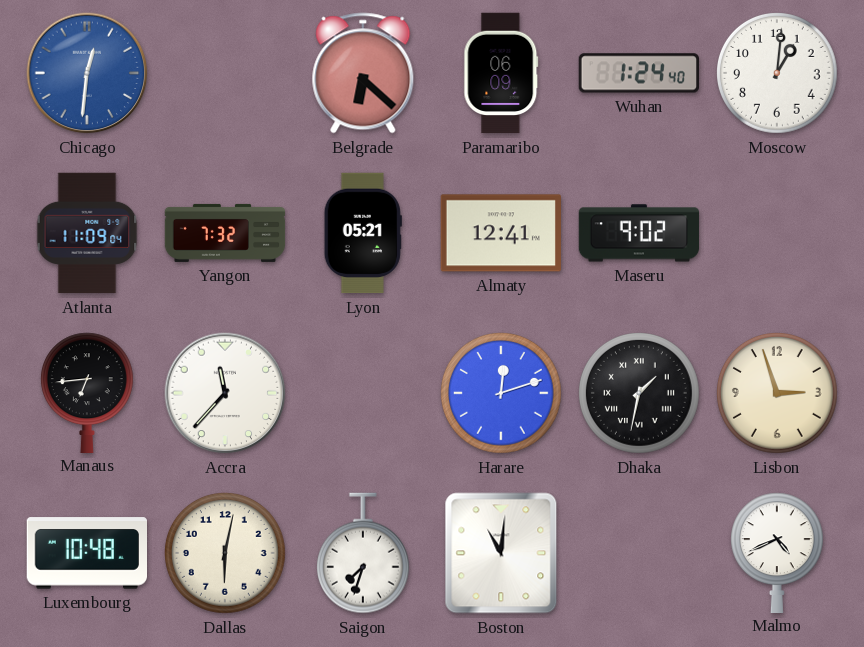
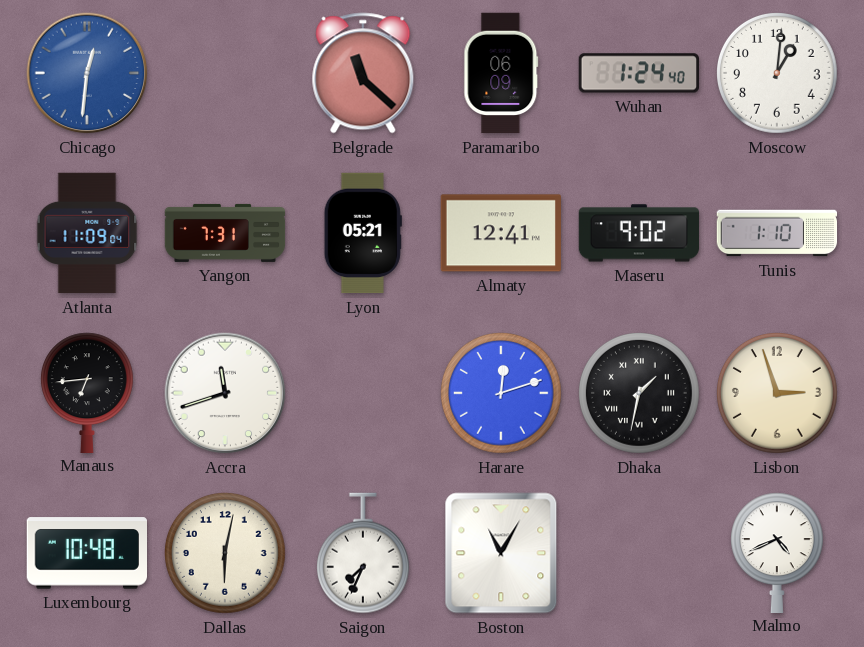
Belgrade: 6:22 -> 11:22
Yangon: 7:32 -> 7:31
Tunis: none -> 1:10
Accra: 11:37 -> 11:42
Saigon: 7:33 -> 7:34
Boston: 11:01 -> 11:05
